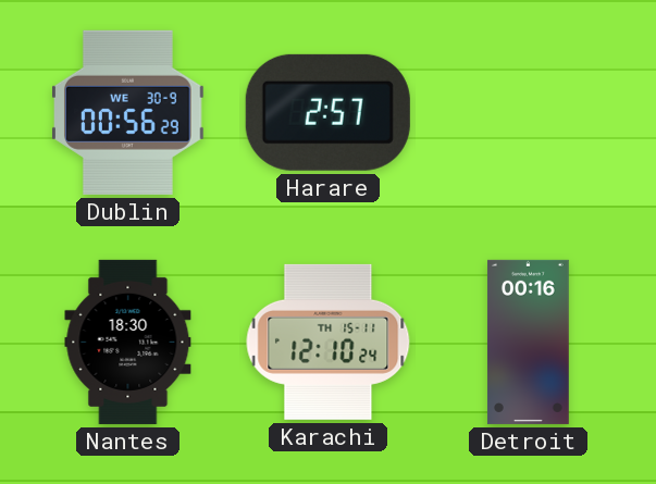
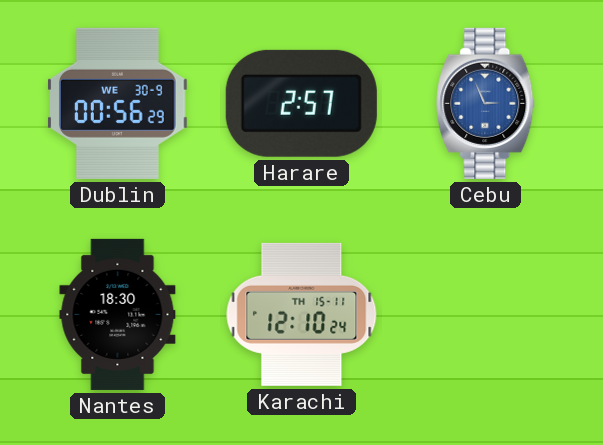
Cebu: none -> 2:56
Detroit: 00:16 -> none
